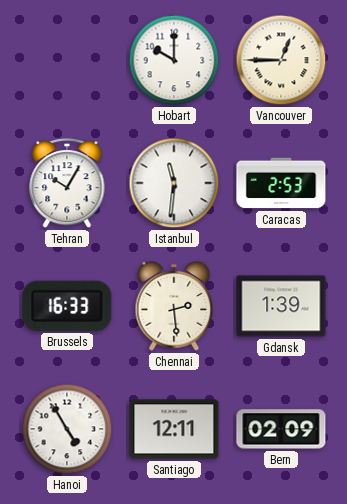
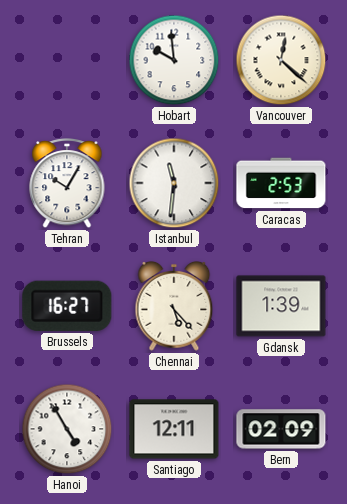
Hobart: 10:00 -> 9:59
Vancouver: 12:45 -> 12:22
Brussels: 16:33 -> 16:27
Chennai: 2:29 -> 5:23
